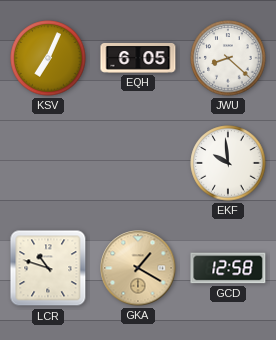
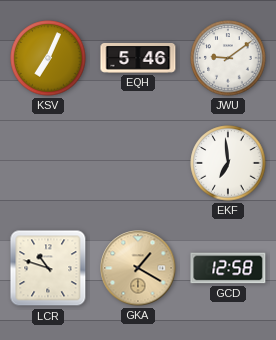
EQH: 6:05 -> 5:46
JWU: 8:22 -> 9:09
EKF: 9:59 -> 6:59
